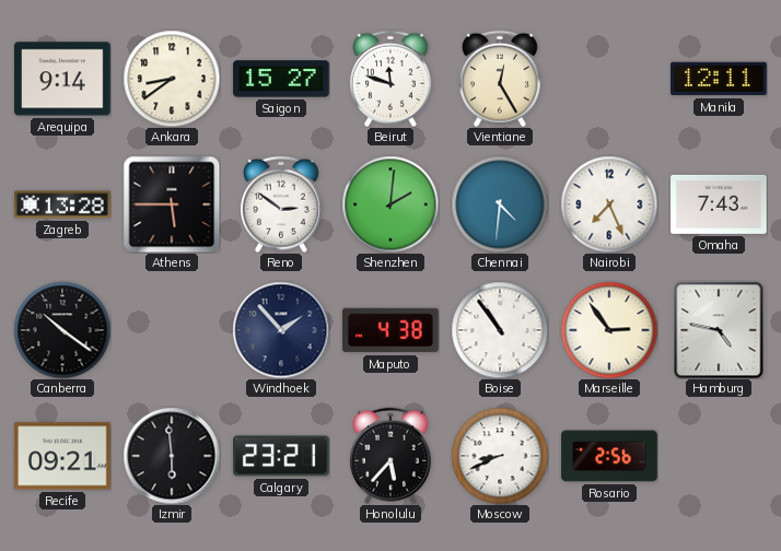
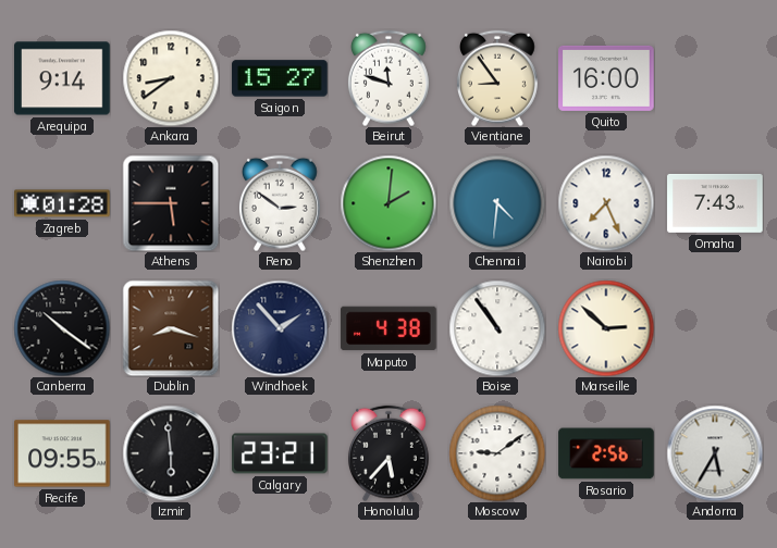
Vientiane: 12:25 -> 8:54
Quito: none -> 16:00
Manila: 12:11 -> none
Zagreb: 13:28 -> 01:28
Dublin: none -> 8:18
Marseille: 2:54 -> 2:52
Hamburg: 4:47 -> none
Recife: 09:21 -> 09:55
Moscow: 8:41 -> 9:09
Andorra: none -> 5:35
